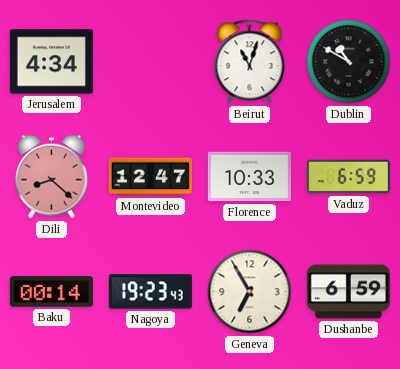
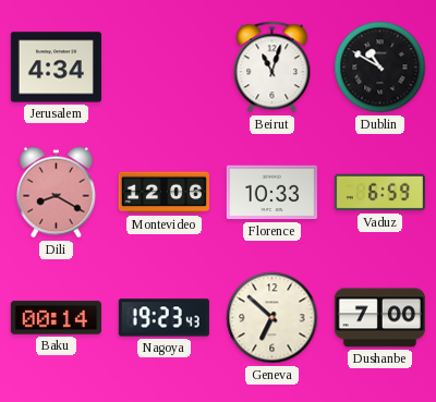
Dili: 8:22 -> 8:20
Montevideo: 12:47 -> 12:06
Geneva: 6:55 -> 6:52
Dushanbe: 6:59 -> 7:00
